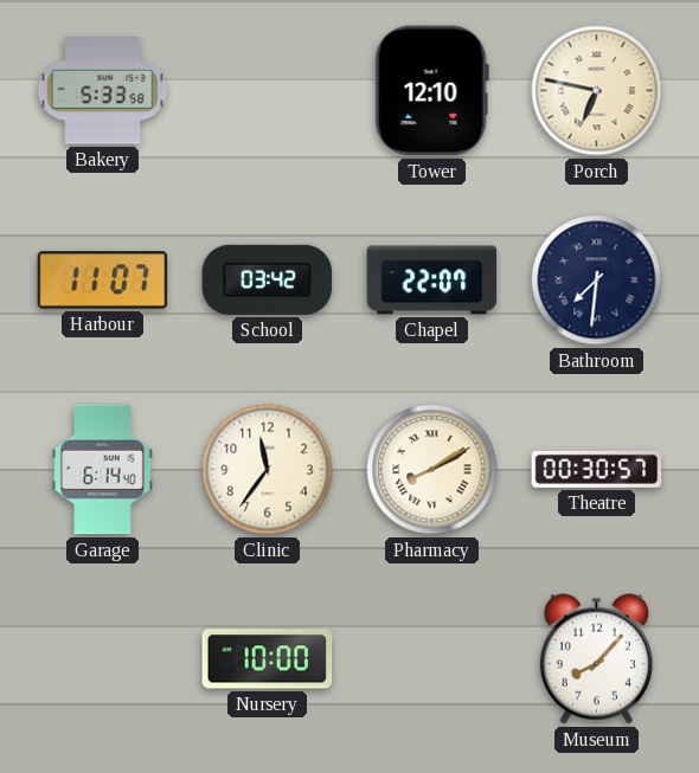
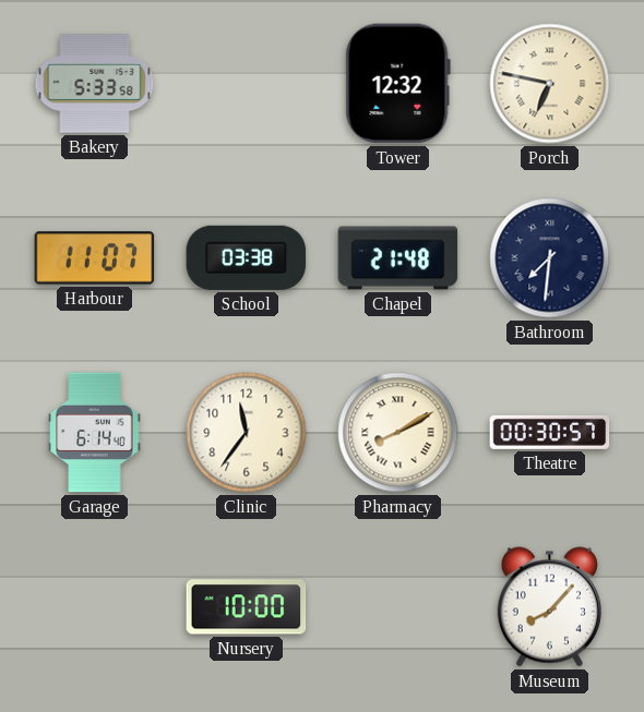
Tower: 12:10 -> 12:32
School: 03:42 -> 03:38
Chapel: 22:07 -> 21:48
